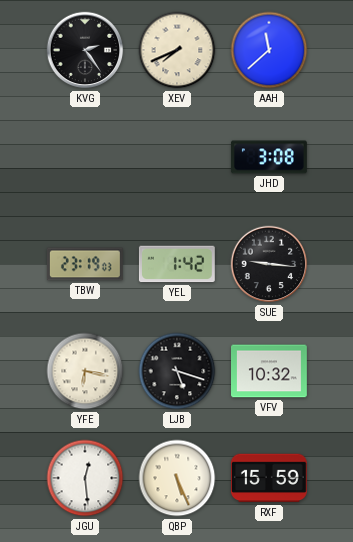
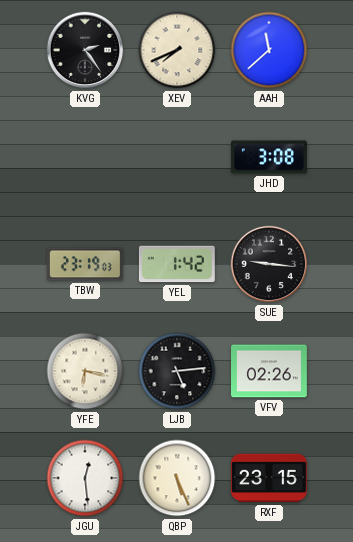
LJB: 5:18 -> 5:14
VFV: 10:32 -> 02:26
RXF: 15:59 -> 23:15
